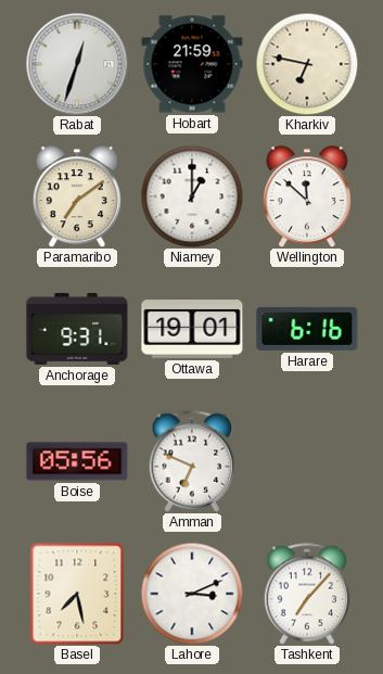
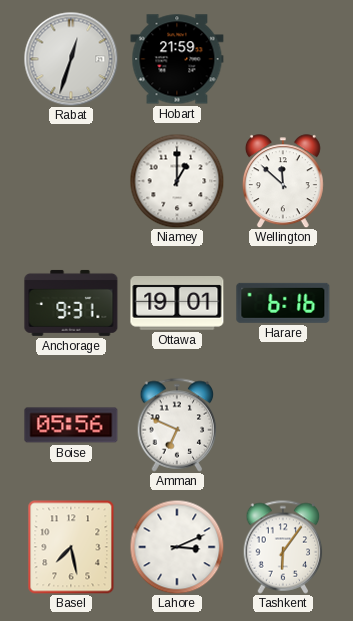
Kharkiv: 6:47 -> none
Paramaribo: 7:09 -> none
Tashkent: 7:07 -> 6:06
